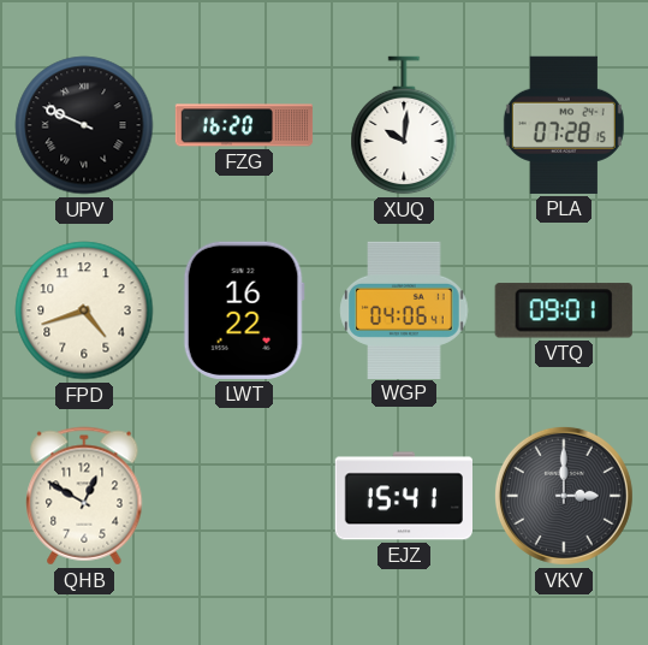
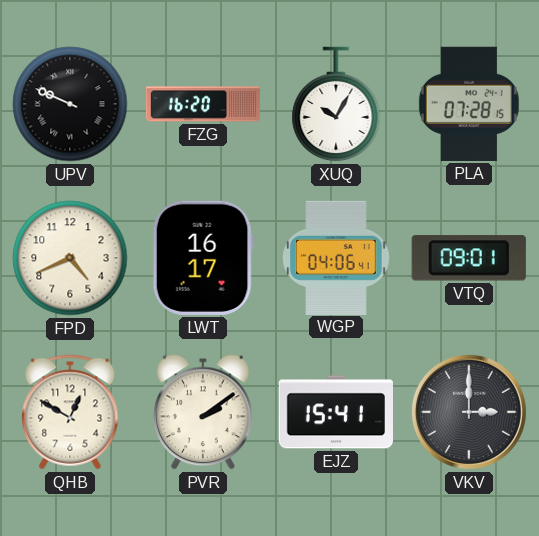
XUQ: 10:01 -> 10:05
FPD: 4:42 -> 4:41
LWT: 16:22 -> 16:17
PVR: none -> 2:09
